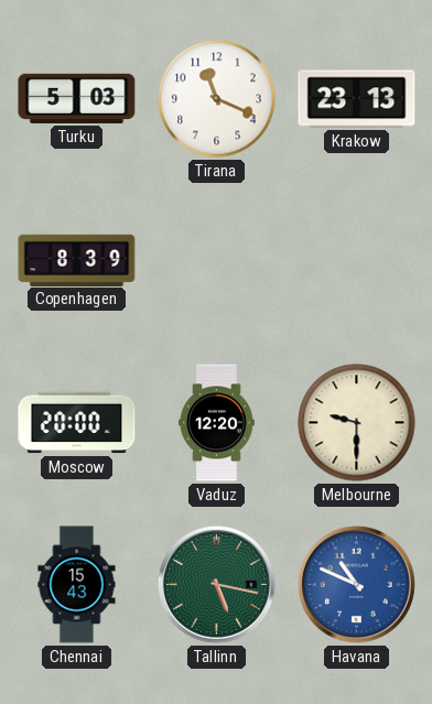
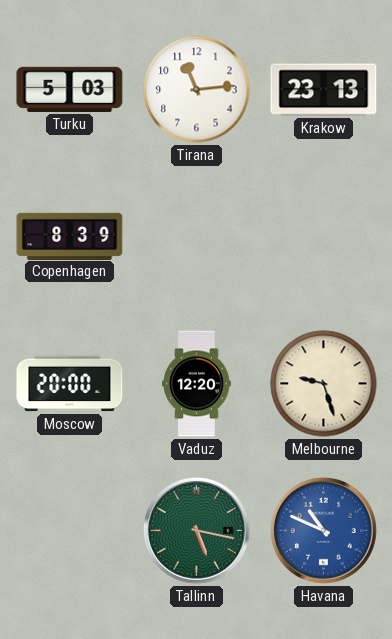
Tirana: 11:19 -> 11:14
Melbourne: 9:30 -> 9:27
Chennai: 15:43 -> none
